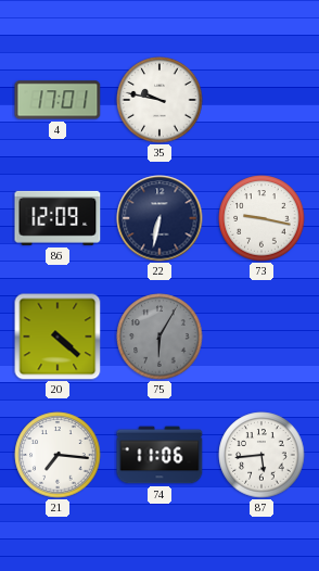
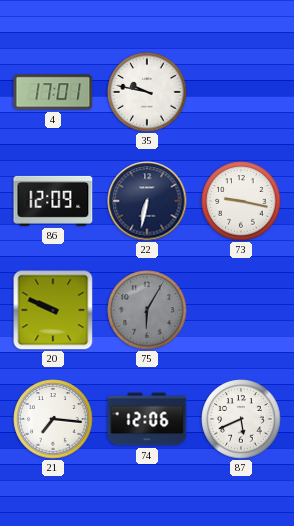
20: 4:22 -> 9:49
74: 11:06 -> 12:06
87: 5:44 -> 5:41
